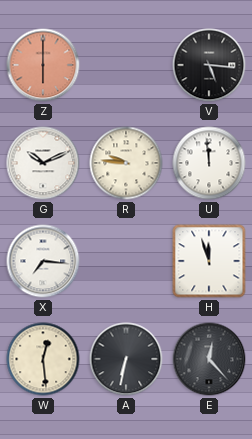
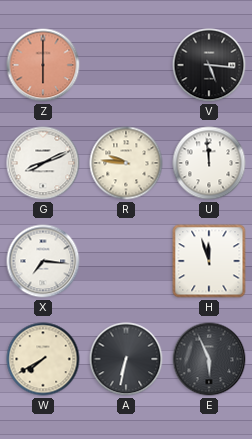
G: 10:11 -> 8:11
W: 12:29 -> 7:40
E: 12:23 -> 5:56
